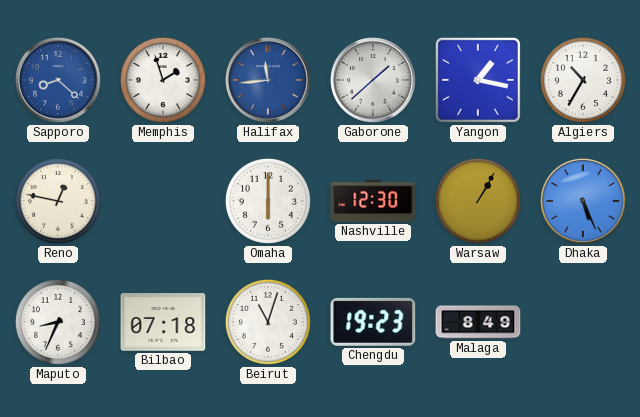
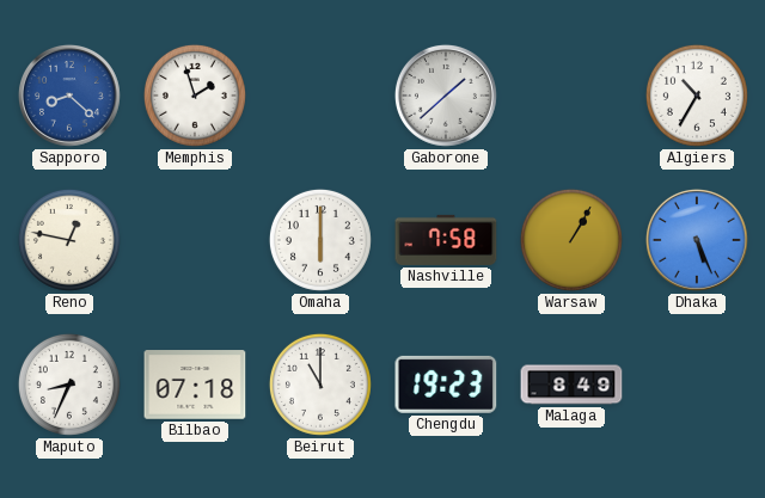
Halifax: 11:44 -> none
Yangon: 1:17 -> none
Nashville: 12:30 -> 7:58
Beirut: 11:03 -> 11:00
